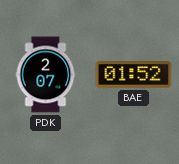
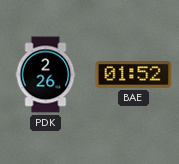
PDK: 2:07 -> 2:26
